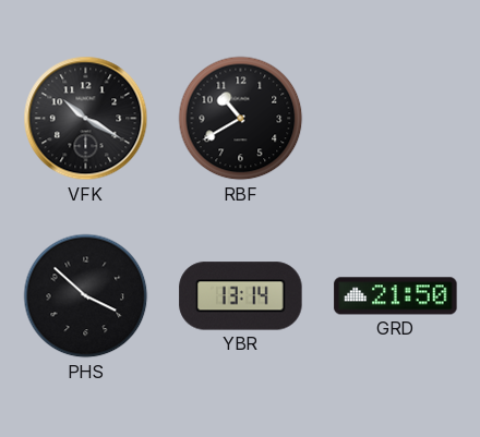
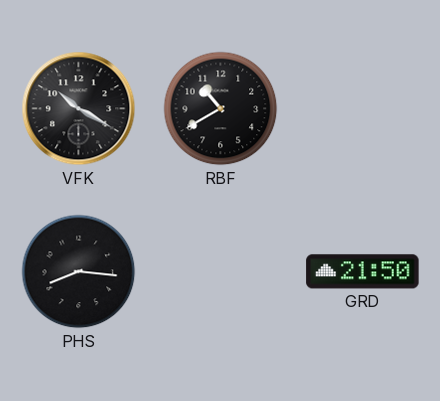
PHS: 3:52 -> 8:16
YBR: 13:14 -> none
